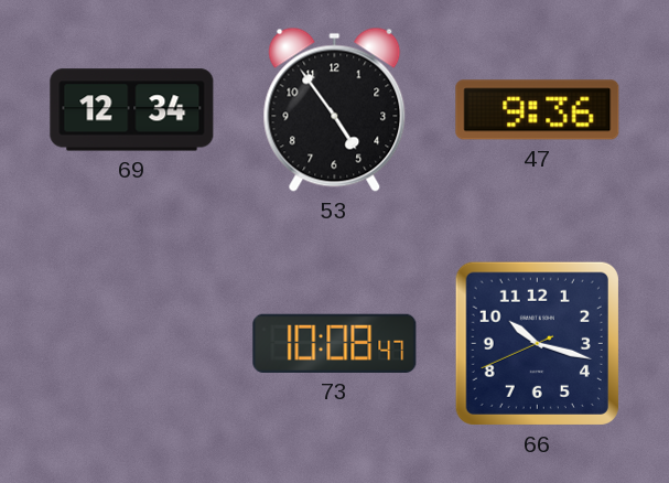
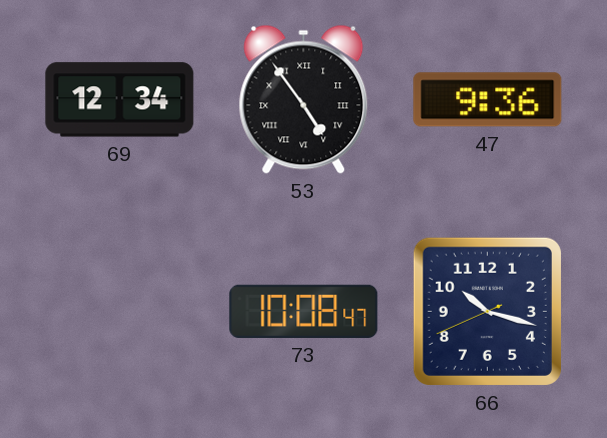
53 numerals: Arabic -> Roman
